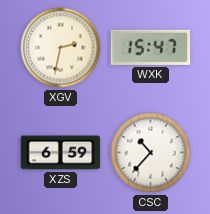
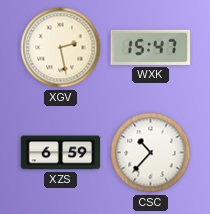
XGV: 2:32 -> 2:28
